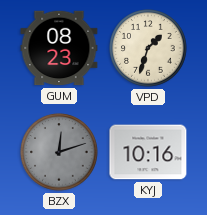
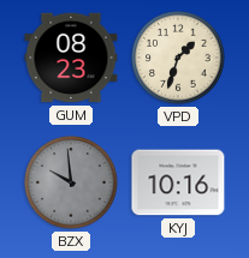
BZX: 12:12 -> 9:59
